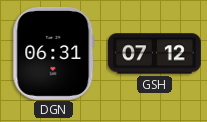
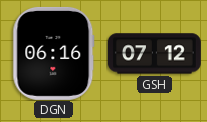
DGN: 06:31 -> 06:16
